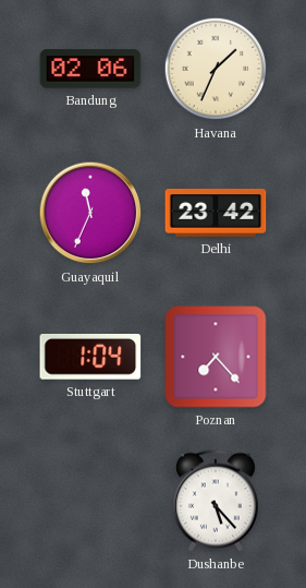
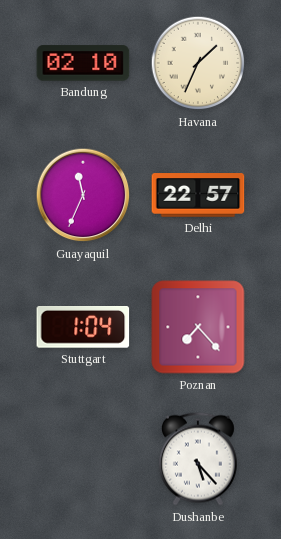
Bandung: 02:06 -> 02:10
Delhi: 23:42 -> 22:57
